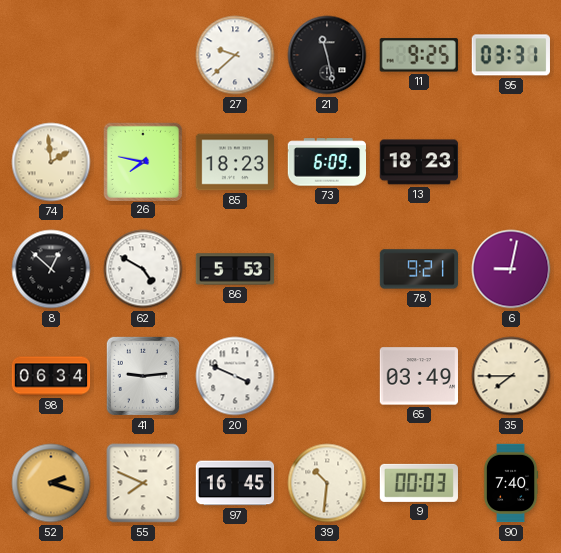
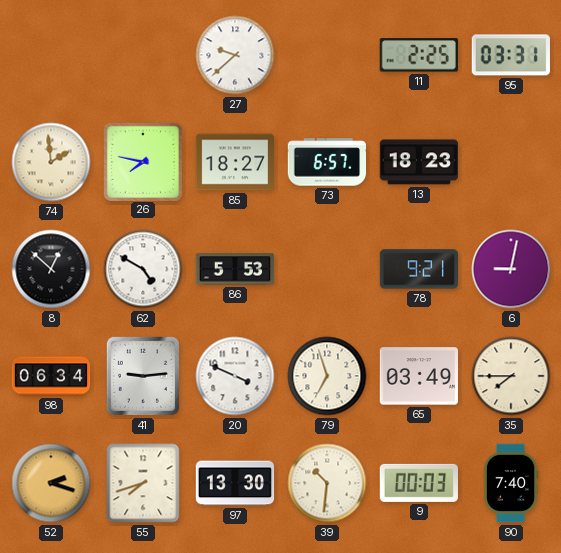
21: 11:28 -> none
11: 9:25 -> 2:25
85: 18:23 -> 18:27
73: 6:09 -> 6:57
79: none -> 6:57
55: 7:49 -> 7:42
97: 16:45 -> 13:30
